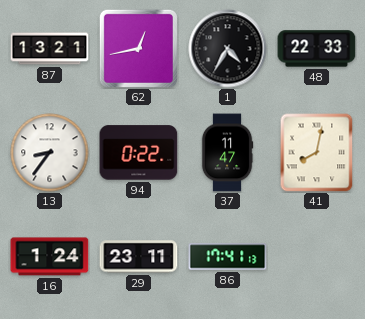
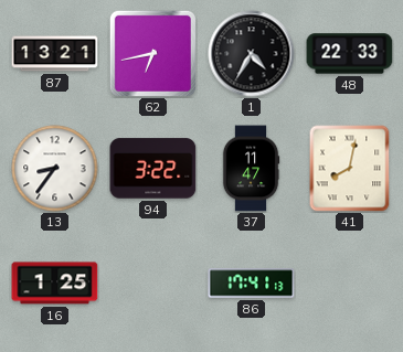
62: 12:43 -> 6:43
94: 0:22 -> 3:22
16: 1:24 -> 1:25
29: 23:11 -> none
